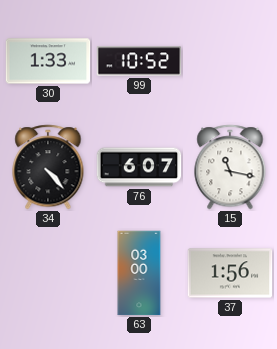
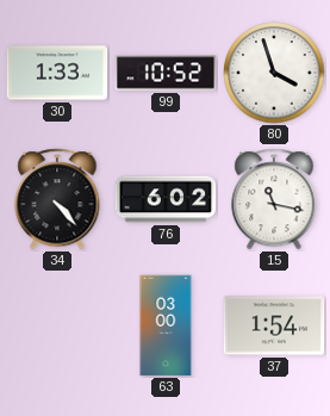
80: none -> 3:57
76: 6:07 -> 6:02
37: 1:56 -> 1:54
